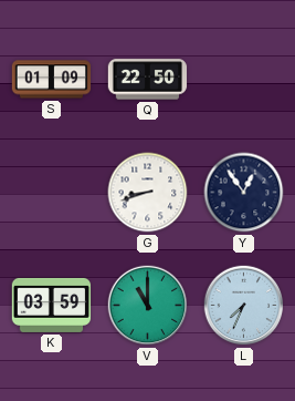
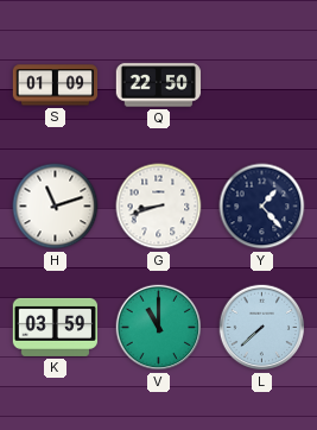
H: none -> 11:12
Y: 12:54 -> 1:23
L: 7:34 -> 7:38
